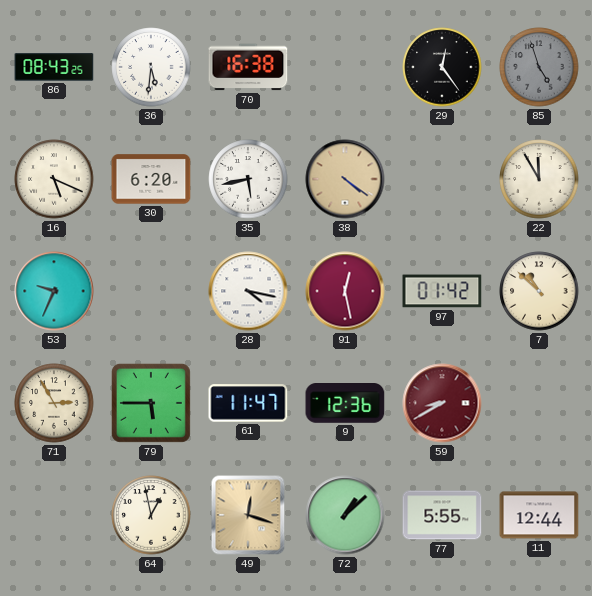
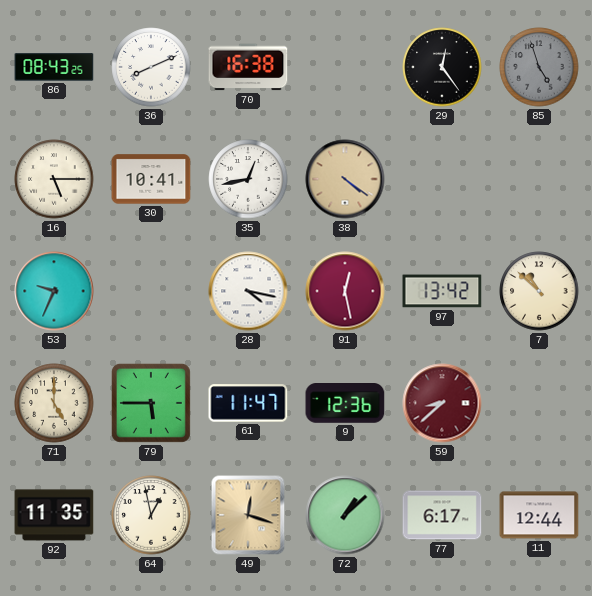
36: 5:31 -> 8:11
16: 5:19 -> 5:15
30: 6:20 -> 10:41
35: 5:43 -> 12:43
22: 11:55 -> none
97: 01:42 -> 13:42
71: 2:55 -> 5:00
59: 8:40 -> 8:38
92: none -> 11:35
77: 5:55 -> 6:17
